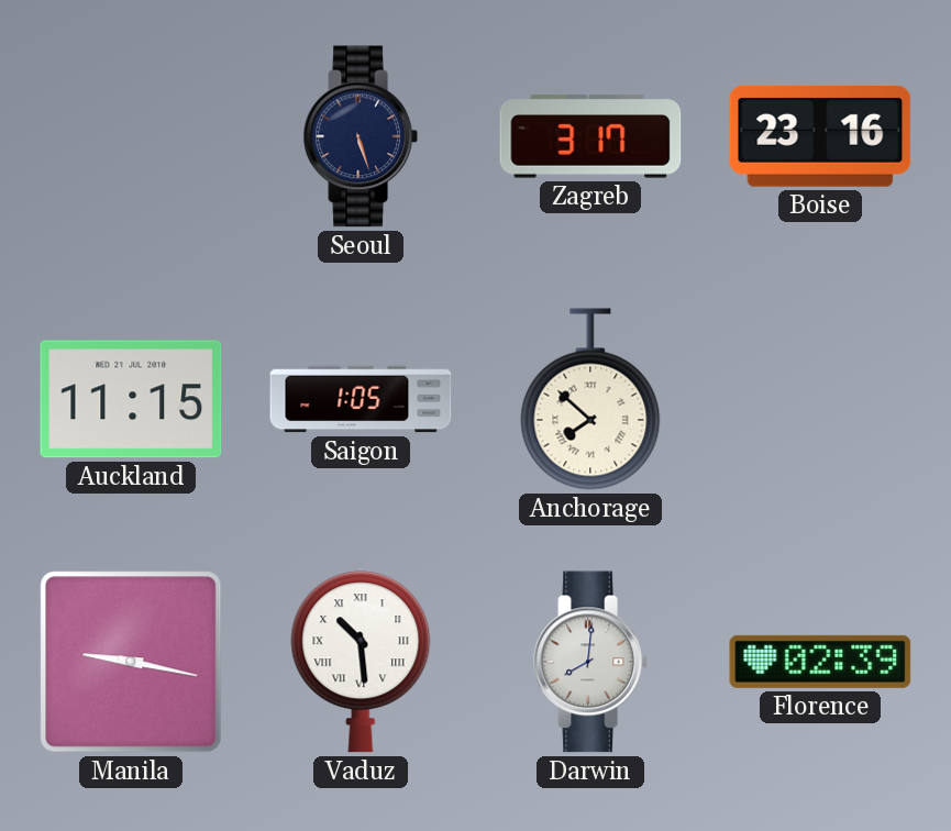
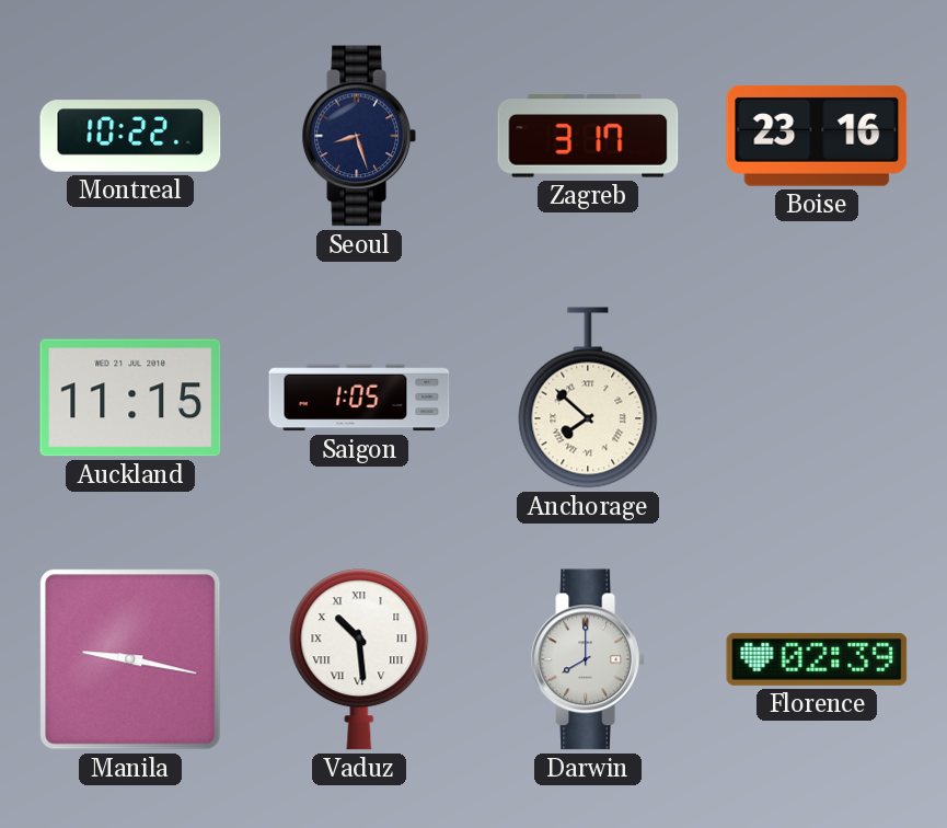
Montreal: none -> 10:22
Seoul: 5:27 -> 8:27
Darwin: 8:01 -> 8:00
